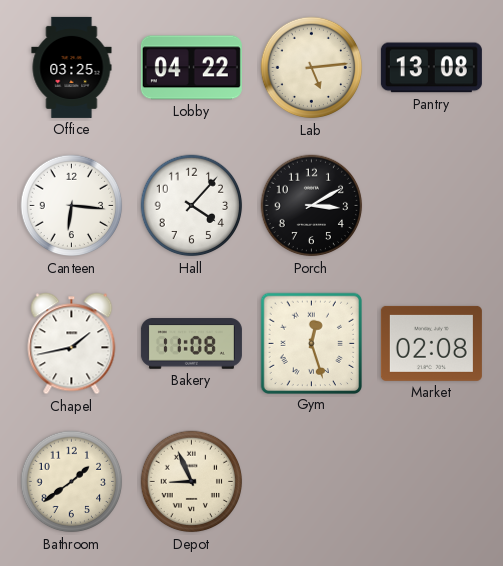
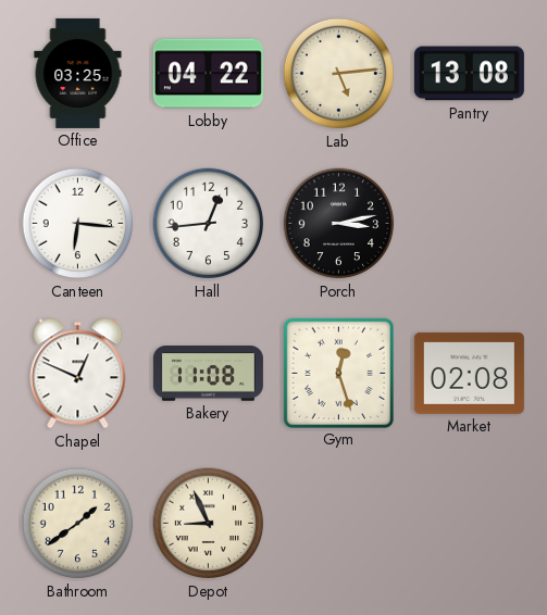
Hall: 4:07 -> 12:44
Porch: 3:10 -> 3:13
Chapel: 1:43 -> 12:49
